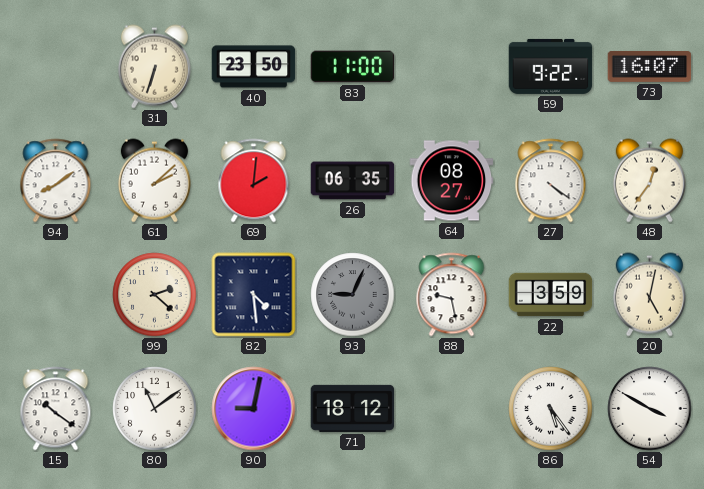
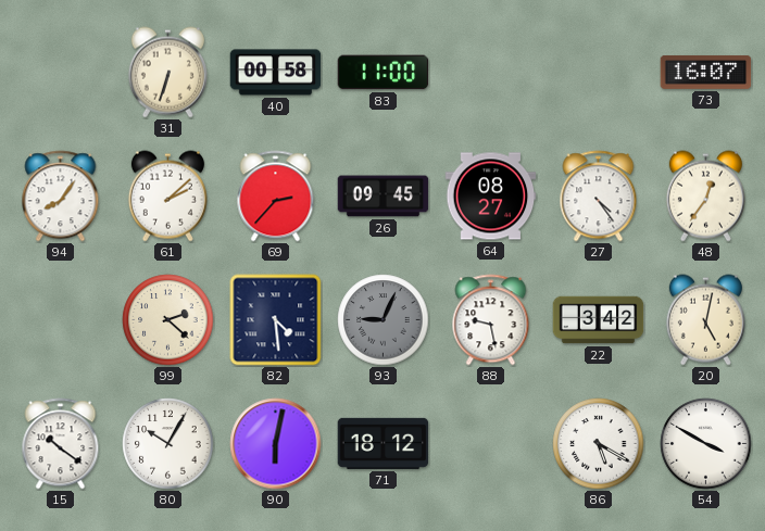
40: 23:50 -> 00:58
59: 9:22 -> none
94: 8:09 -> 8:06
69: 2:01 -> 2:37
26: 06:35 -> 09:45
27: 4:21 -> 4:24
22: 3:59 -> 3:42
80: 11:09 -> 10:05
90: 9:02 -> 6:02
86: 5:24 -> 5:20
